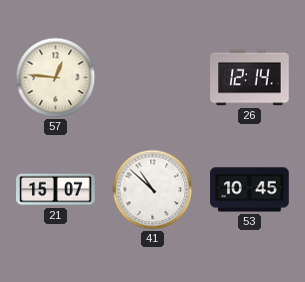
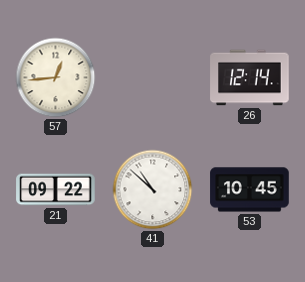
57: 12:46 -> 12:44
21: 15:07 -> 09:22
